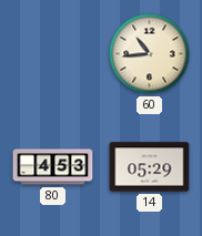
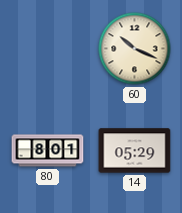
60: 10:44 -> 10:19
80: 4:53 -> 8:01
